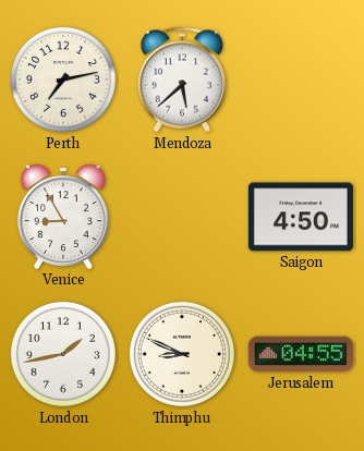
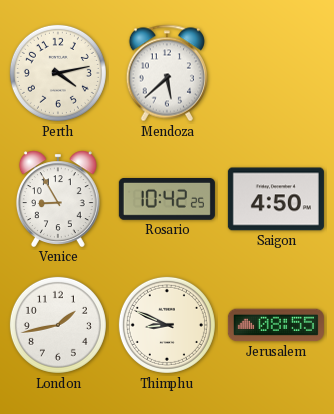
Perth: 7:13 -> 4:13
Rosario: none -> 10:42
Jerusalem: 04:55 -> 08:55
